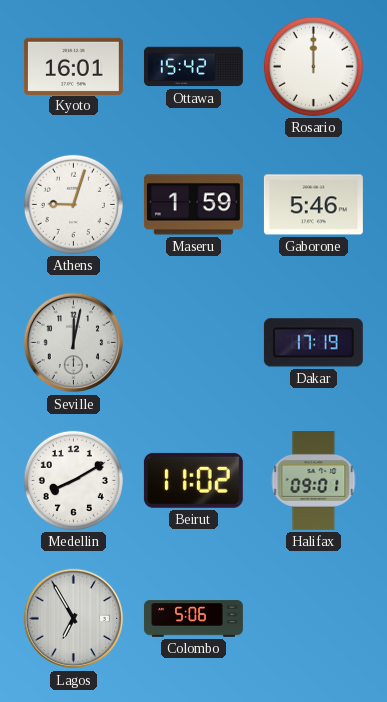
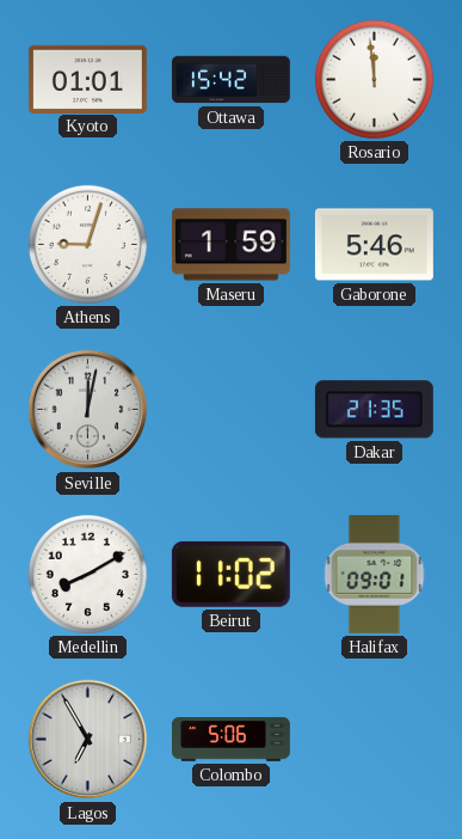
Kyoto: 16:01 -> 01:01
Rosario: 12:00 -> 11:59
Dakar: 17:19 -> 21:35
